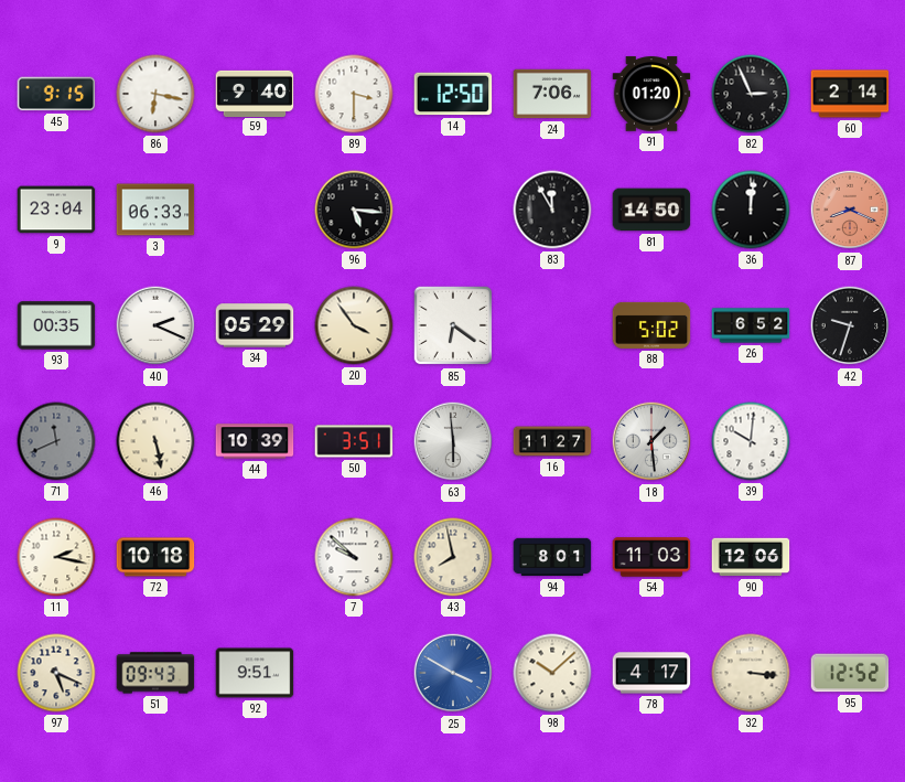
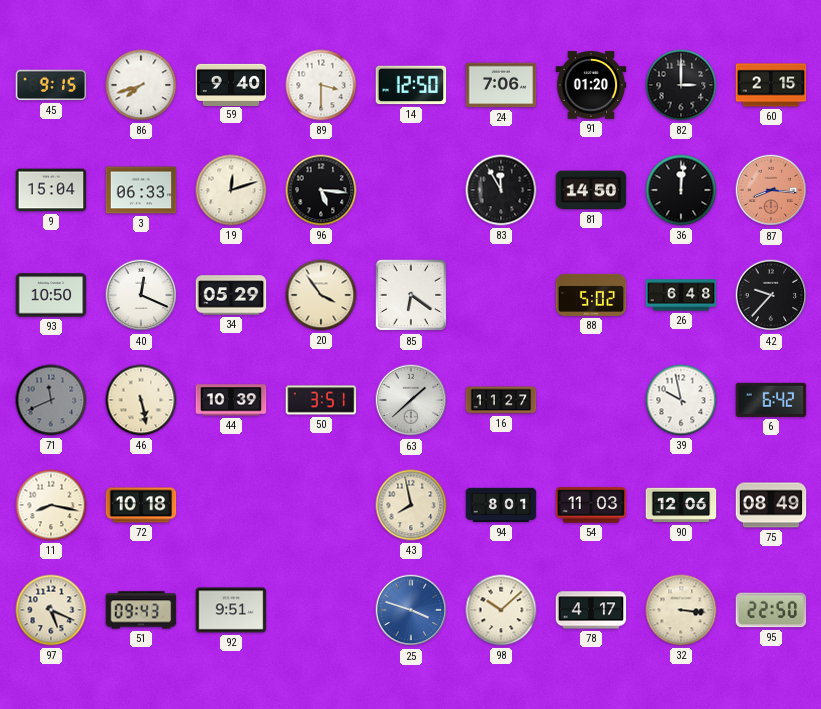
86: 6:17 -> 7:42
82: 2:56 -> 3:00
60: 2:14 -> 2:15
9: 23:04 -> 15:04
19: none -> 12:12
87: 8:19 -> 8:16
93: 00:35 -> 10:50
40: 2:19 -> 12:19
26: 6:52 -> 6:48
42: 9:33 -> 9:37
63: 5:59 -> 1:38
18: 1:29 -> none
39: 10:01 -> 9:58
6: none -> 6:42
11: 2:17 -> 8:17
7: 9:52 -> none
75: none -> 08:49
25: 3:50 -> 3:48
95: 12:52 -> 22:50
